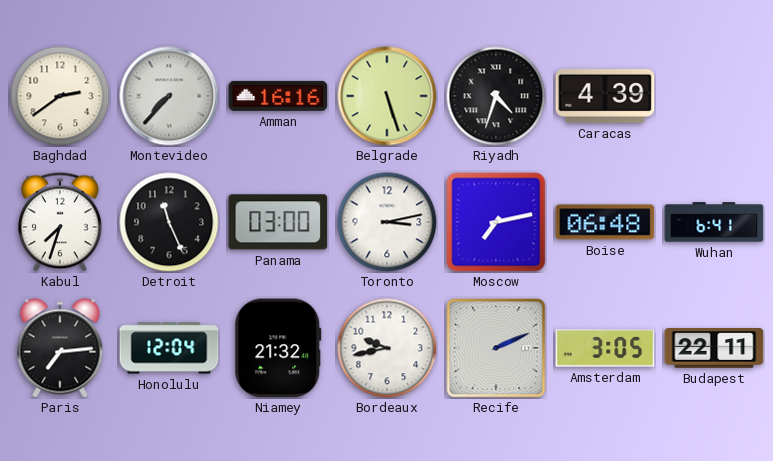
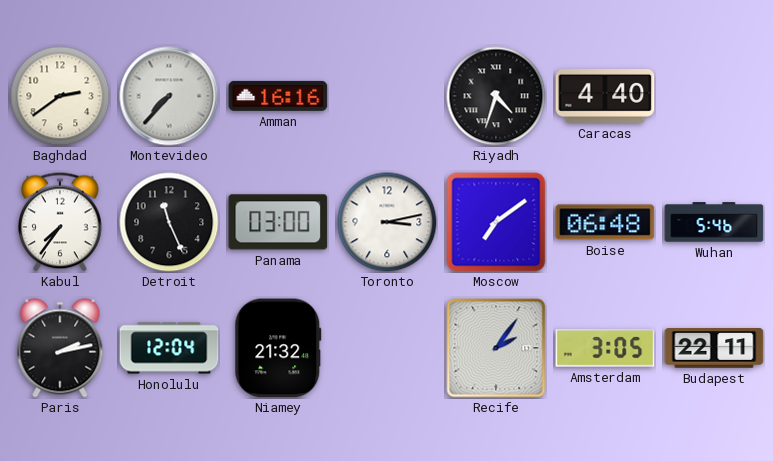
Belgrade: 5:27 -> none
Caracas: 4:39 -> 4:40
Kabul: 7:33 -> 7:36
Moscow: 7:13 -> 7:09
Wuhan: 6:41 -> 5:46
Paris: 7:14 -> 2:13
Bordeaux: 9:43 -> none
Recife: 2:11 -> 2:06
